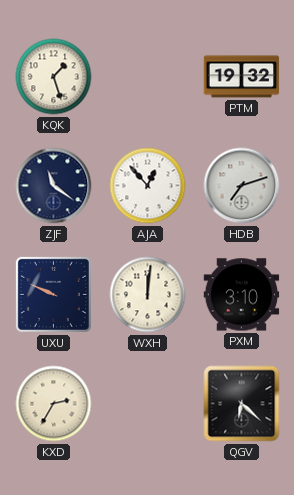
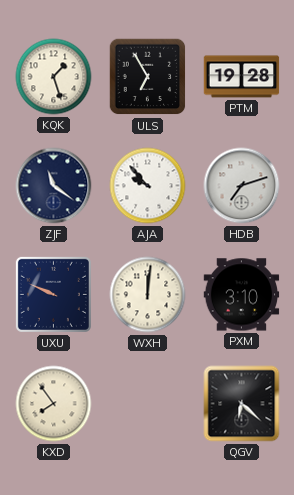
ULS: none -> 6:55
PTM: 19:32 -> 19:28
AJA: 12:53 -> 9:53
KXD: 2:35 -> 7:54
